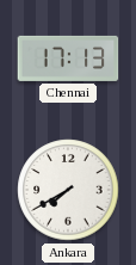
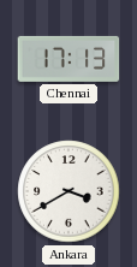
Ankara: 7:40 -> 3:40
